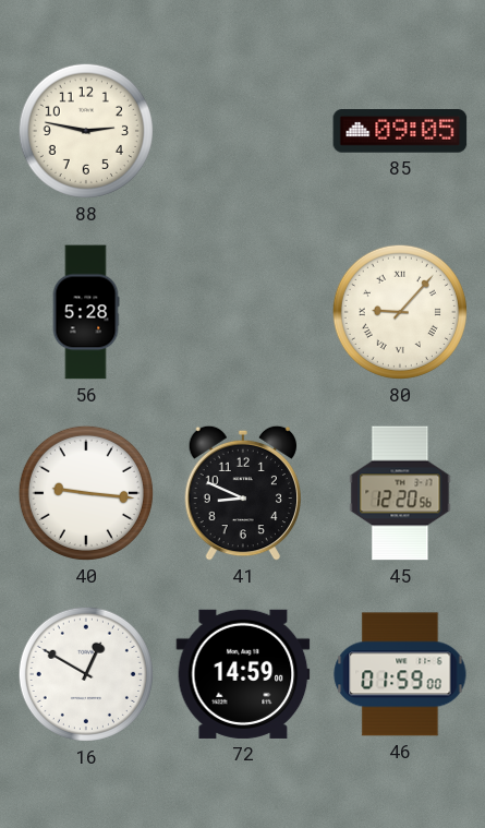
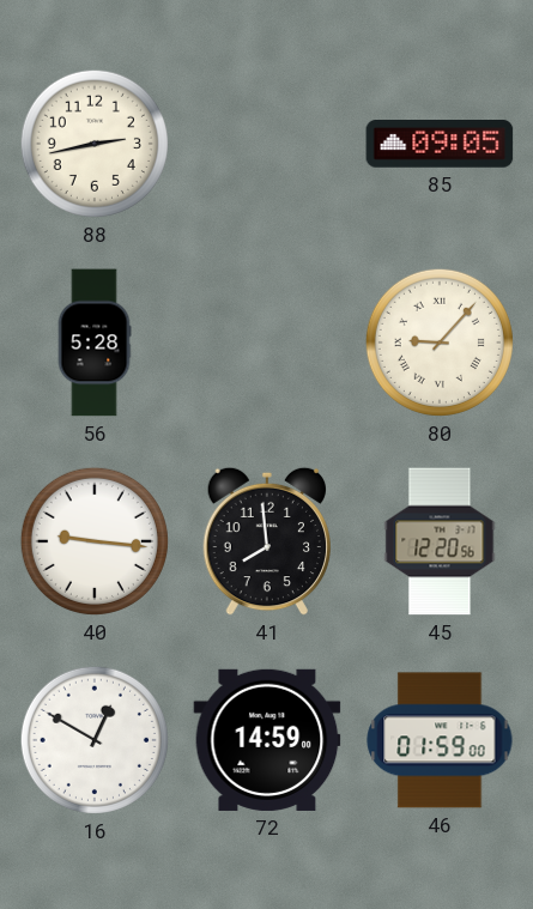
88: 2:47 -> 2:43
41: 8:49 -> 7:59
